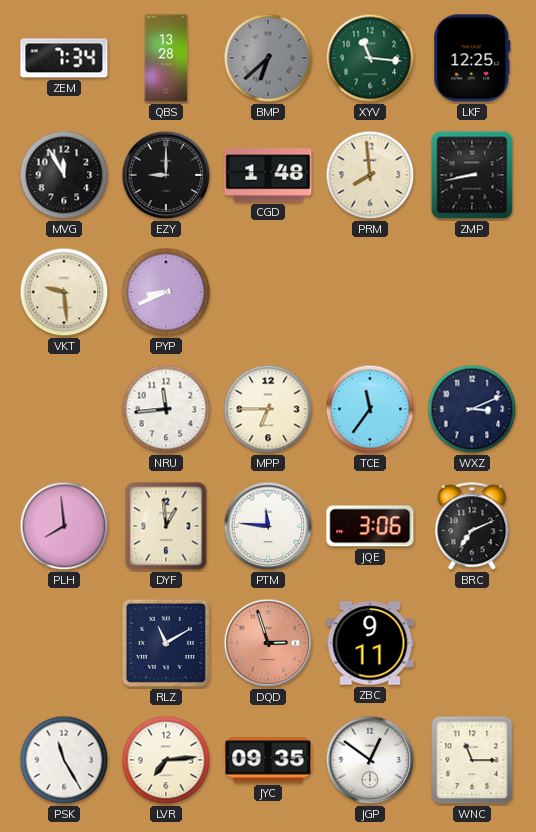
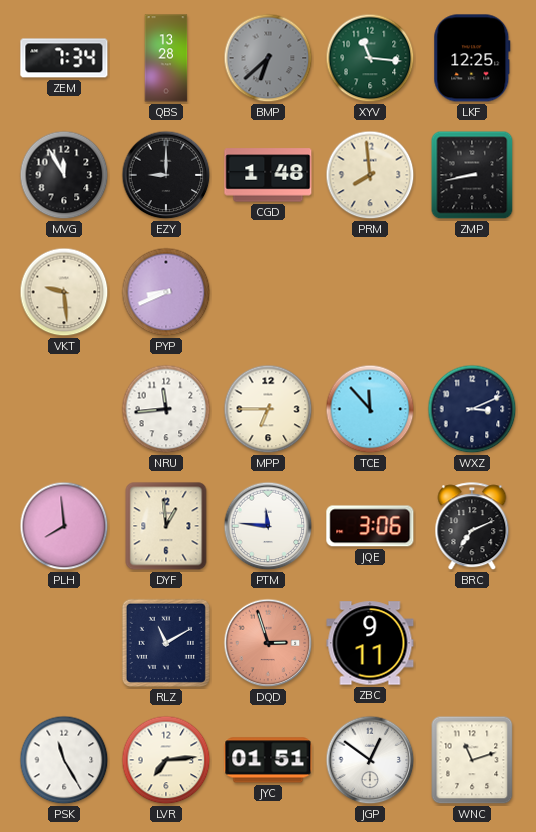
TCE: 11:36 -> 11:53
JYC: 09:35 -> 01:51
WNC: 11:15 -> 11:12
